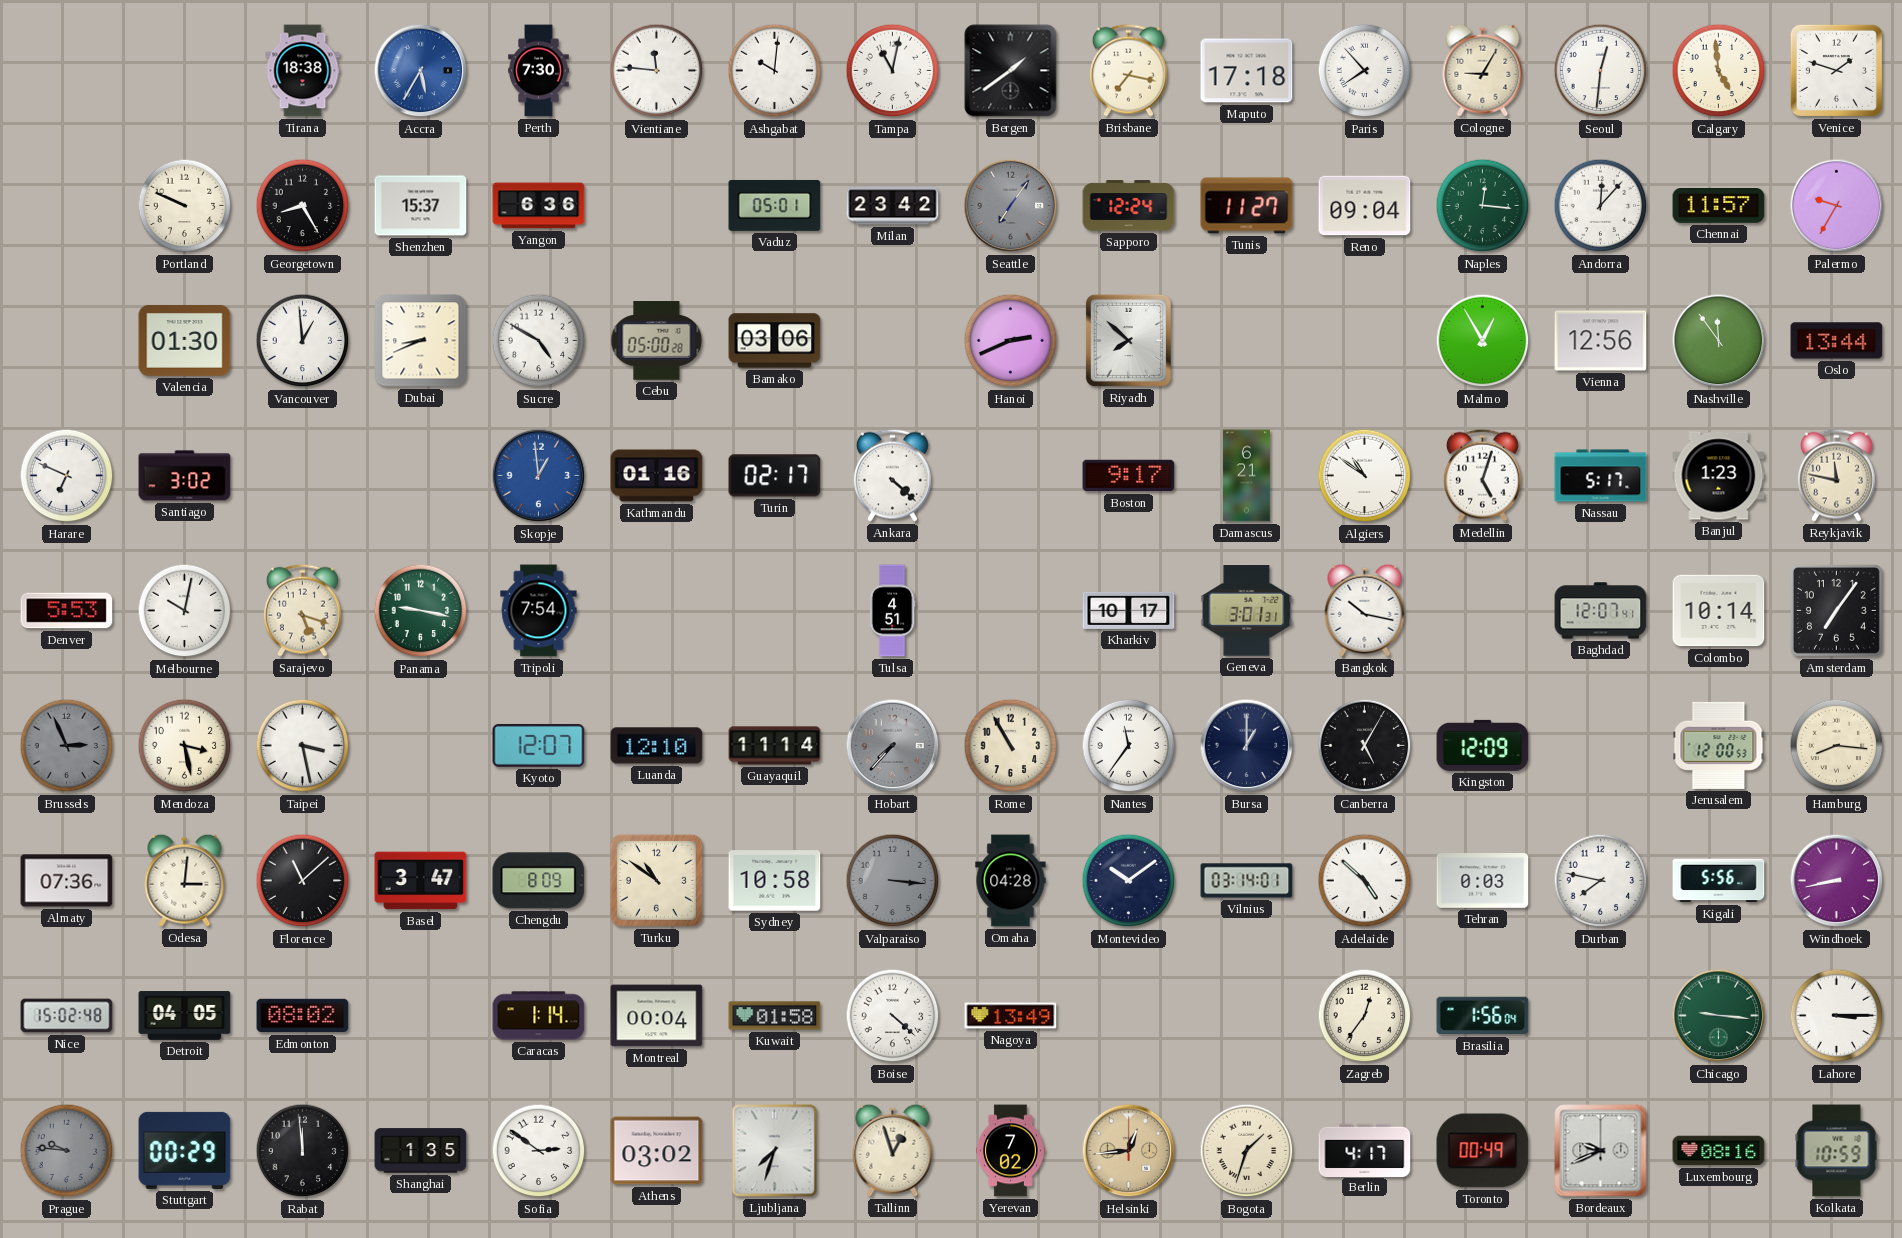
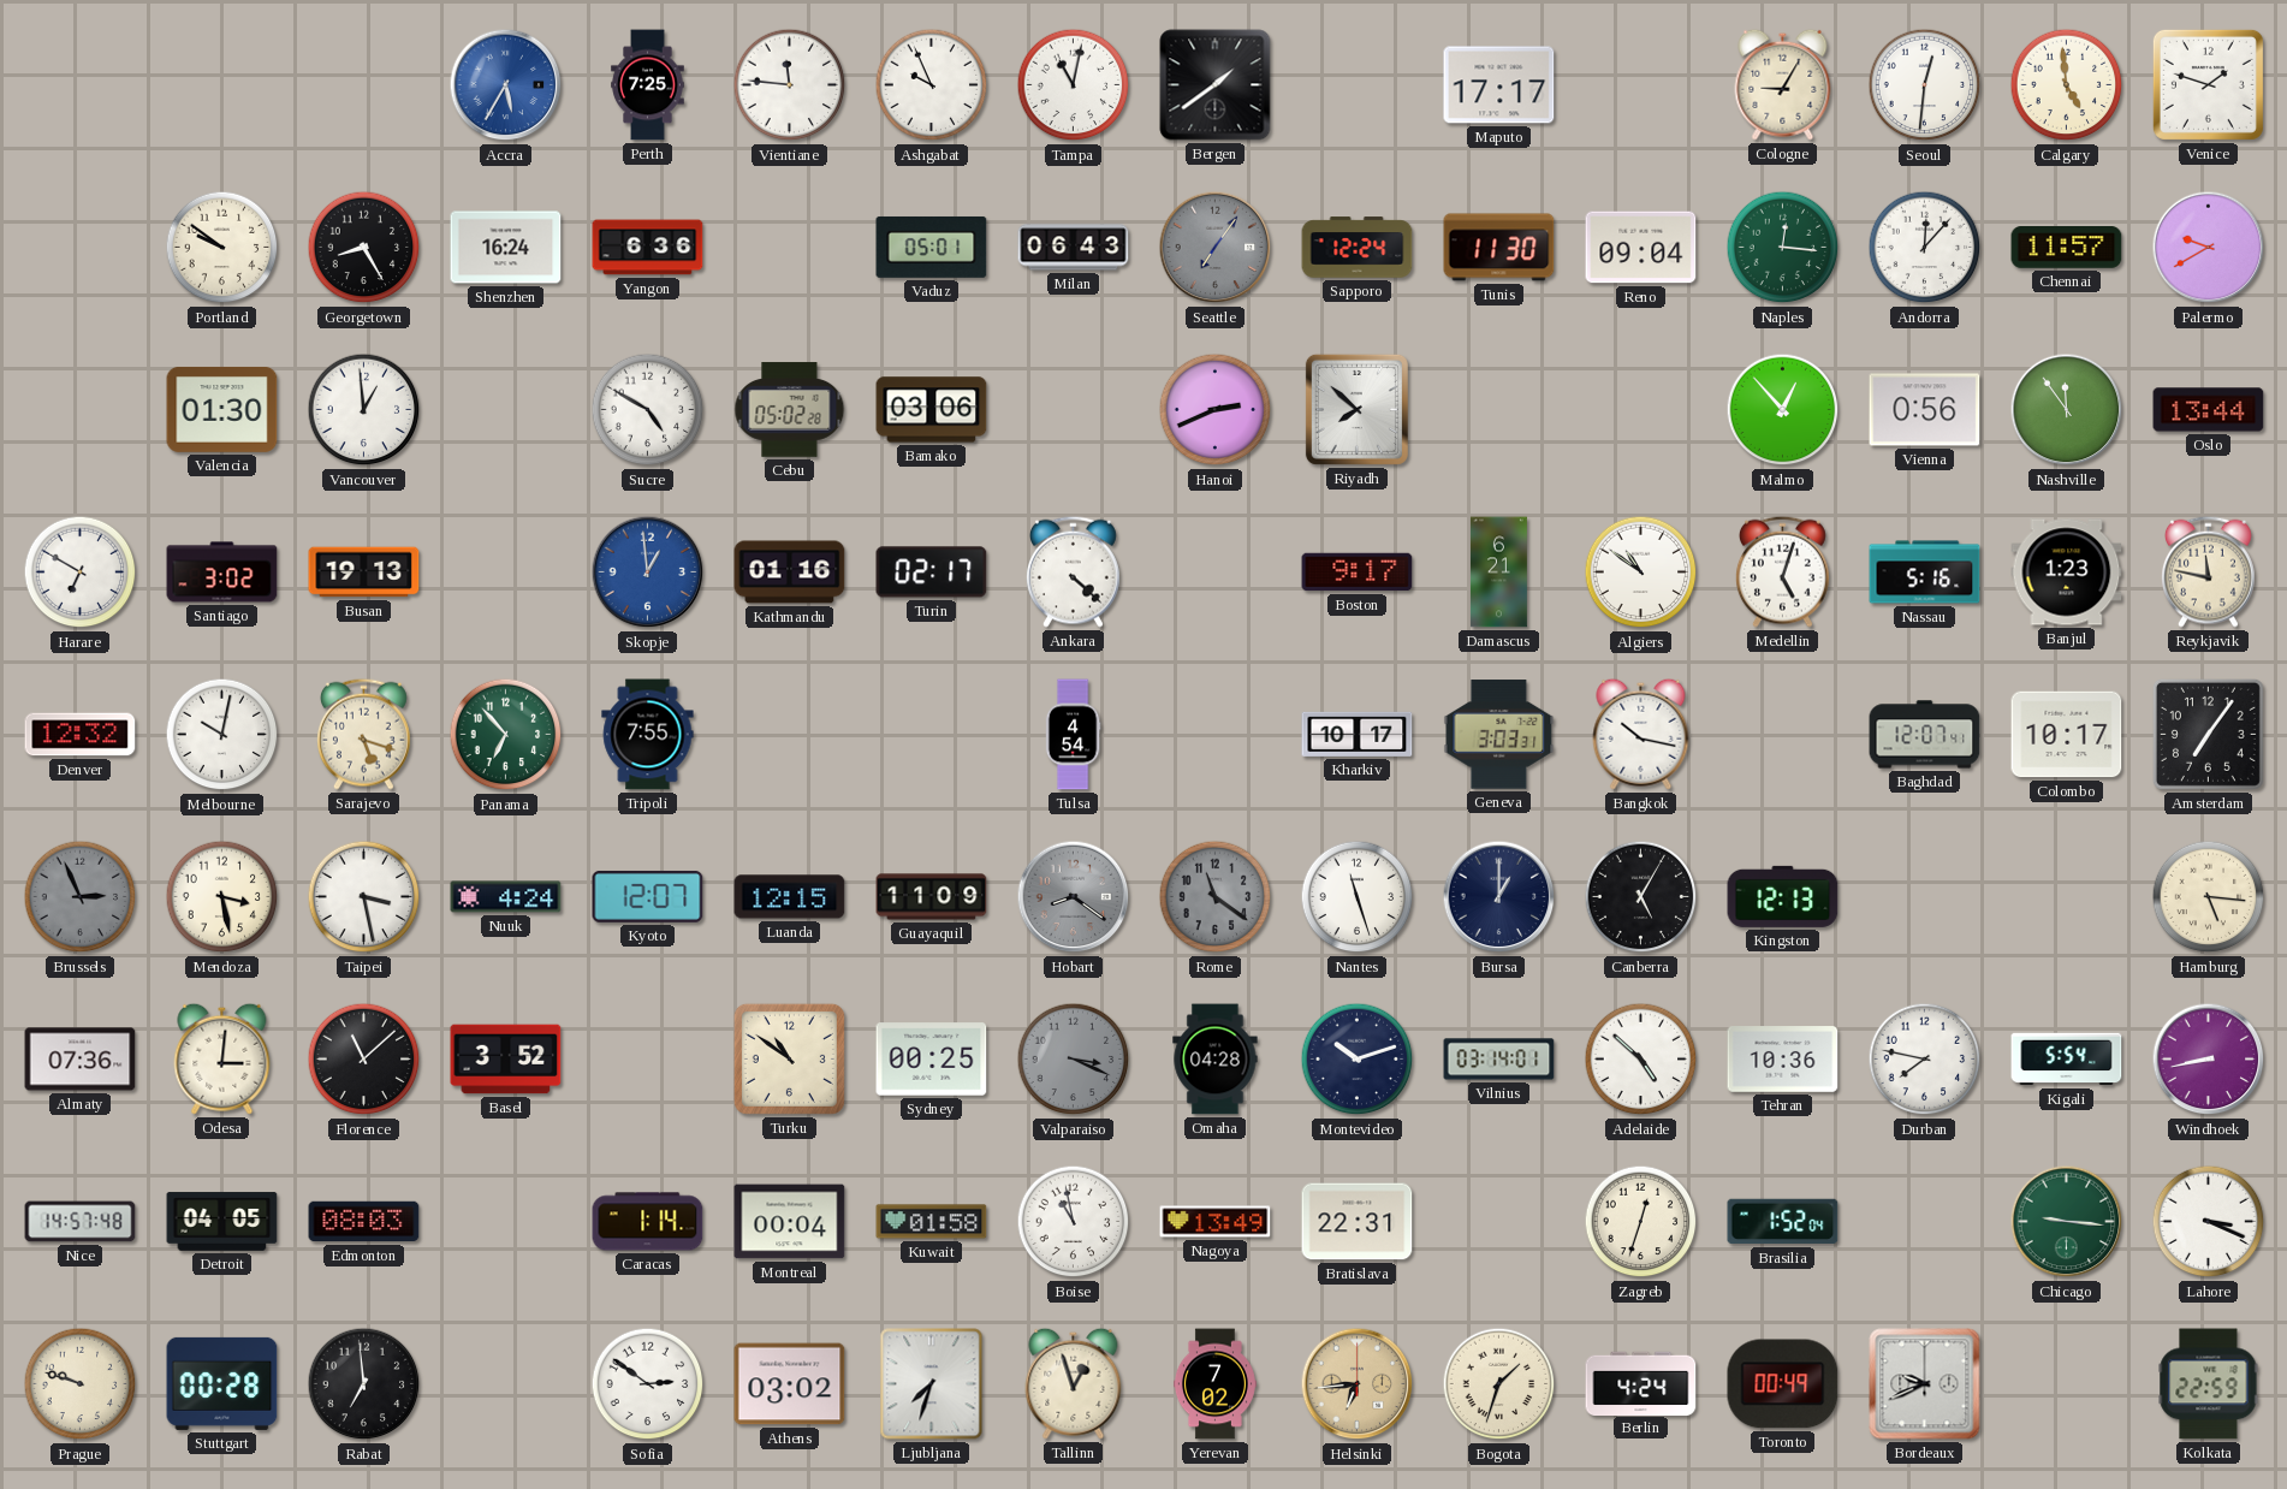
Tirana: 18:38 -> none
Perth: 7:30 -> 7:25
Ashgabat: 10:01 -> 9:56
Brisbane: 7:17 -> none
Maputo: 17:18 -> 17:17
Paris: 7:53 -> none
Portland: 9:49 -> 9:51
Shenzhen: 15:37 -> 16:24
Milan: 23:42 -> 06:43
Tunis: 11:27 -> 11:30
Palermo: 9:35 -> 9:40
Dubai: 8:41 -> none
Cebu: 05:00 -> 05:02
Malmo: 12:55 -> 12:53
Vienna: 12:56 -> 0:56
Harare: 6:49 -> 6:50
Busan: none -> 19:13
Nassau: 5:17 -> 5:16
Denver: 5:53 -> 12:32
Panama: 9:17 -> 6:53
Tripoli: 7:54 -> 7:55
Tulsa: 4:51 -> 4:54
Geneva: 3:01 -> 3:03
Colombo: 10:14 -> 10:17
Nuuk: none -> 4:24
Luanda: 12:10 -> 12:15
Guayaquil: 11:14 -> 11:09
Hobart: 7:37 -> 8:21
Rome: 10:55 -> 11:21
Rome dial: cream -> grey
Nantes: 11:36 -> 11:27
Kingston: 12:09 -> 12:13
Jerusalem: 12:00 -> none
Hamburg: 8:16 -> 5:16
Basel: 3:47 -> 3:52
Chengdu: 8:09 -> none
Sydney: 10:58 -> 00:25
Valparaiso: 3:16 -> 3:19
Montevideo: 10:09 -> 10:12
Tehran: 0:03 -> 10:36
Kigali: 5:56 -> 5:54
Nice: 15:02 -> 14:57
Edmonton: 08:02 -> 08:03
Boise: 4:22 -> 10:58
Bratislava: none -> 22:31
Zagreb: 12:36 -> 12:33
Brasilia: 1:56 -> 1:52
Lahore: 3:15 -> 3:19
Prague: 9:46 -> 9:48
Prague dial: grey -> cream
Stuttgart: 00:29 -> 00:28
Rabat: 11:59 -> 6:59
Shanghai: 1:35 -> none
Helsinki: 12:44 -> 6:44
Berlin: 4:17 -> 4:24
Luxembourg: 08:16 -> none
Kolkata: 10:59 -> 22:59
